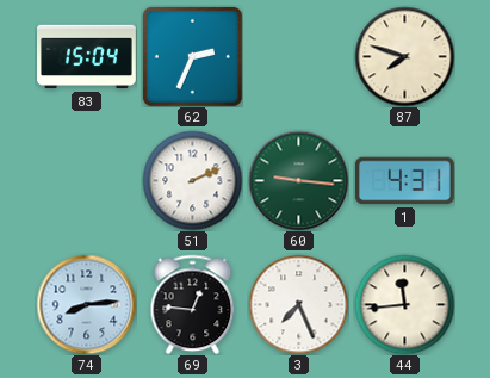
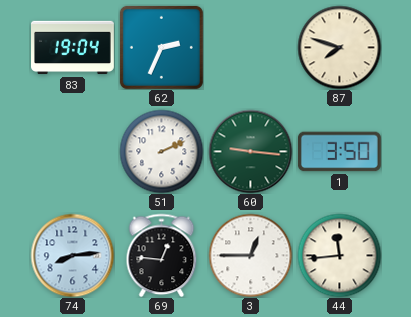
83: 15:04 -> 19:04
1: 4:31 -> 3:50
3: 7:26 -> 12:45
